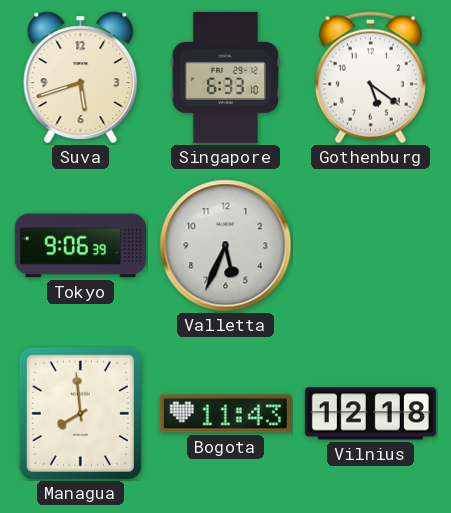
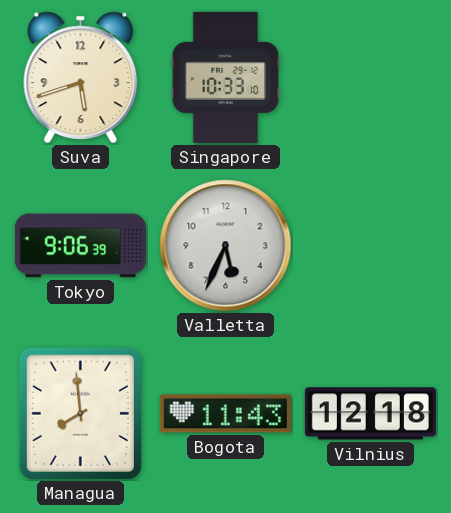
Singapore: 6:33 -> 10:33
Gothenburg: 5:21 -> none
